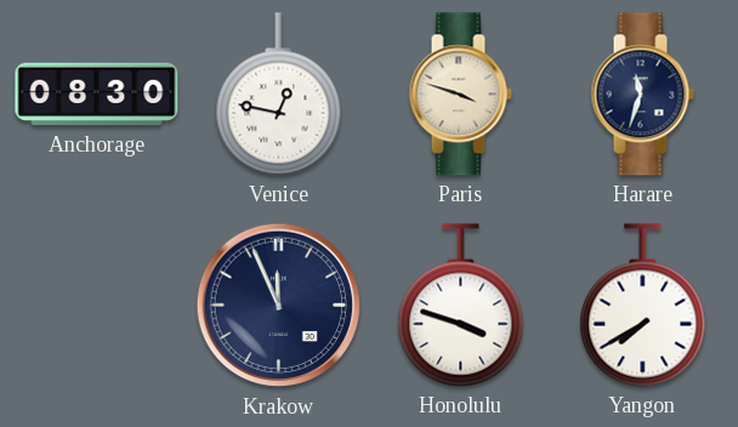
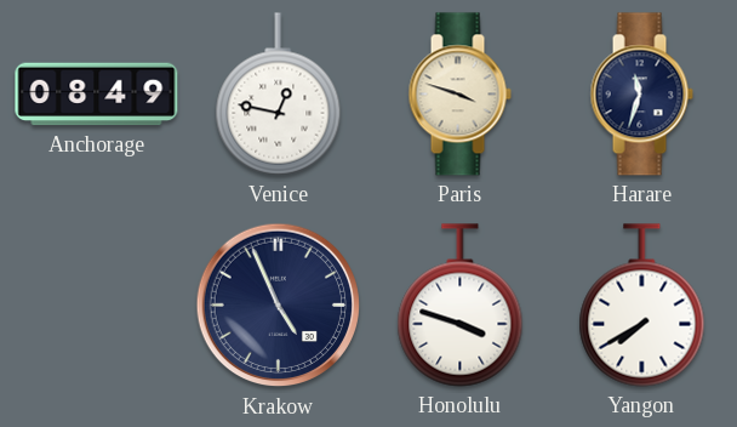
Anchorage: 08:30 -> 08:49
Krakow: 11:56 -> 4:56
